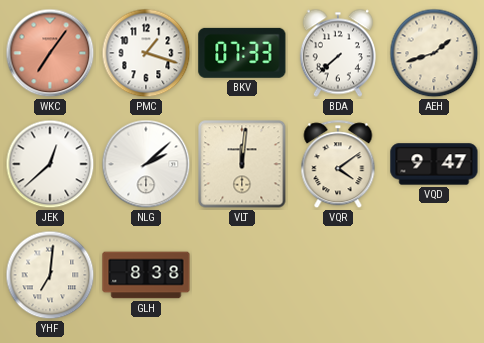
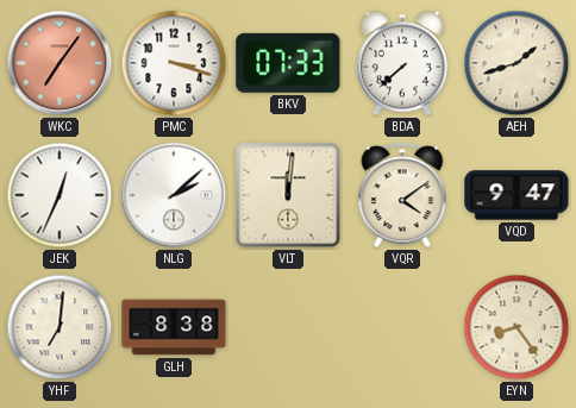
PMC: 1:18 -> 3:18
JEK: 12:38 -> 12:34
EYN: none -> 8:24
